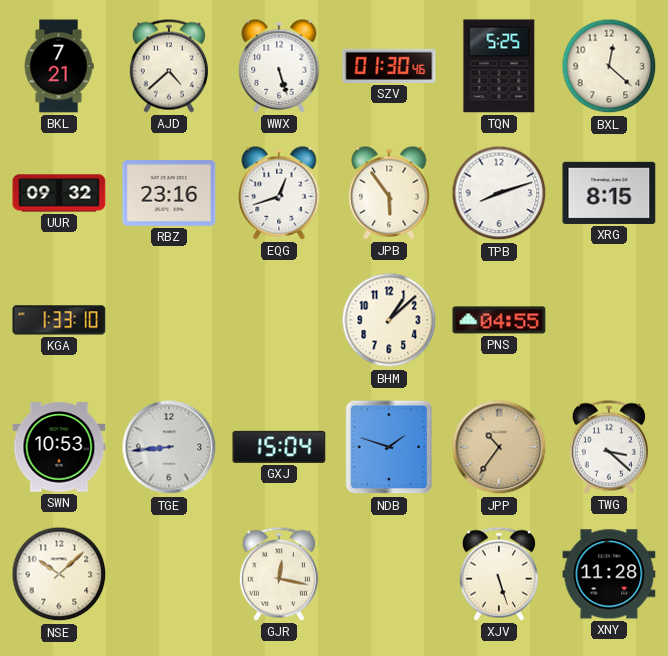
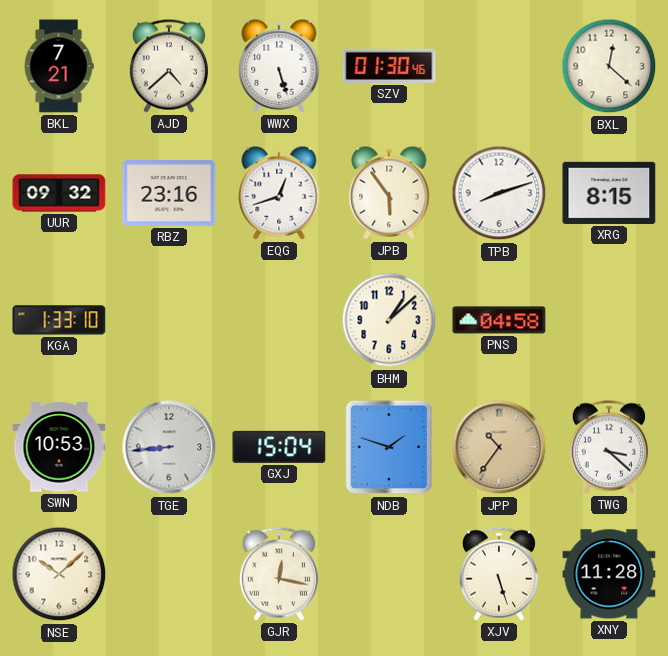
TQN: 5:25 -> none
PNS: 04:55 -> 04:58
